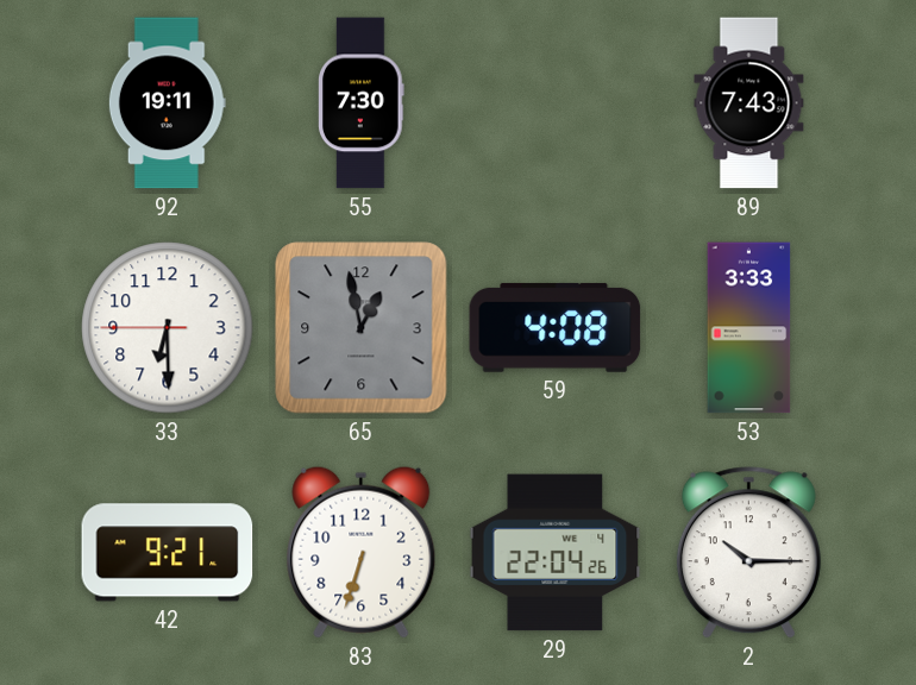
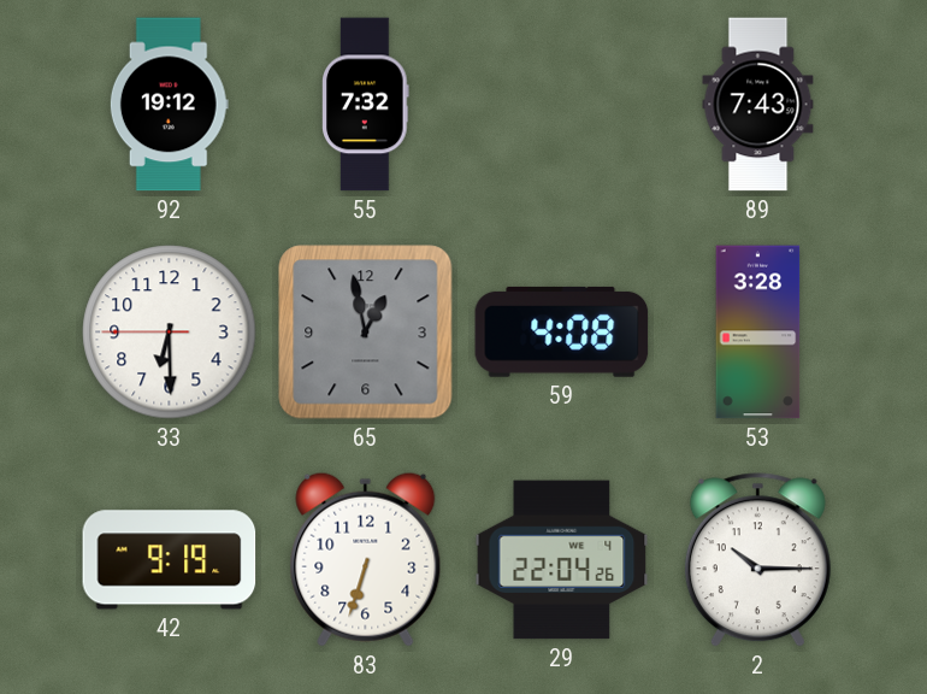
92: 19:11 -> 19:12
55: 7:30 -> 7:32
53: 3:33 -> 3:28
42: 9:21 -> 9:19
